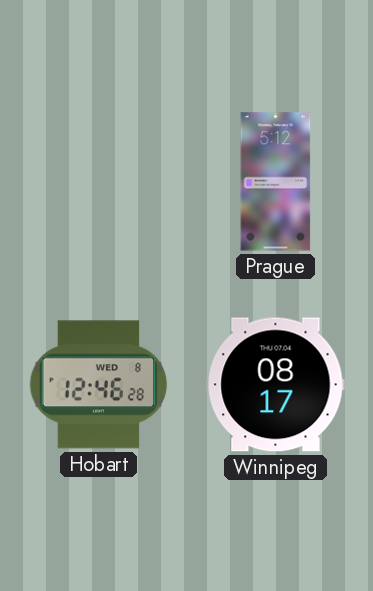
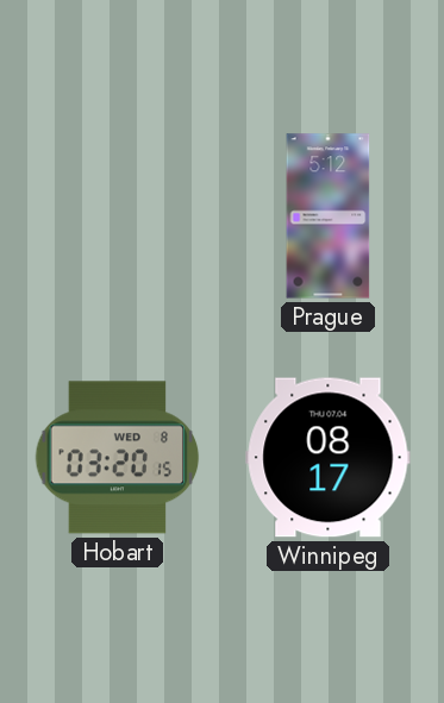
Hobart: 12:46 -> 03:20
